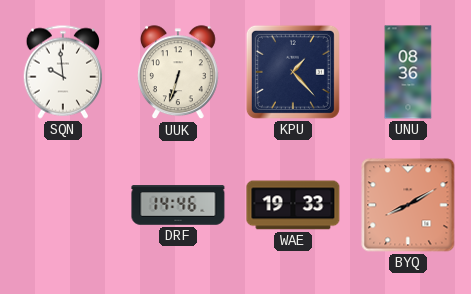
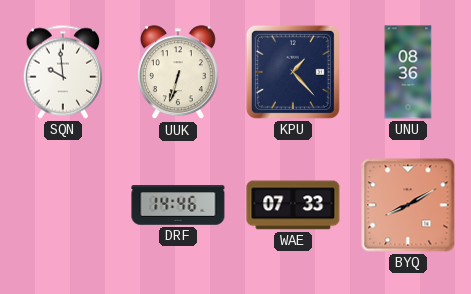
WAE: 19:33 -> 07:33
